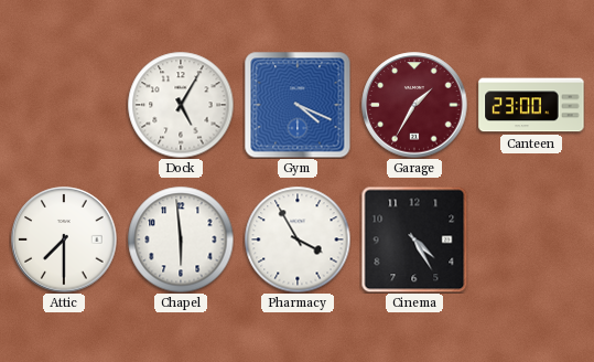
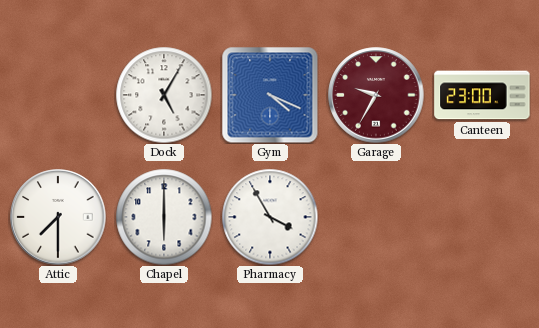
Garage: 1:35 -> 9:35
Chapel: 5:59 -> 6:00
Cinema: 4:25 -> none
